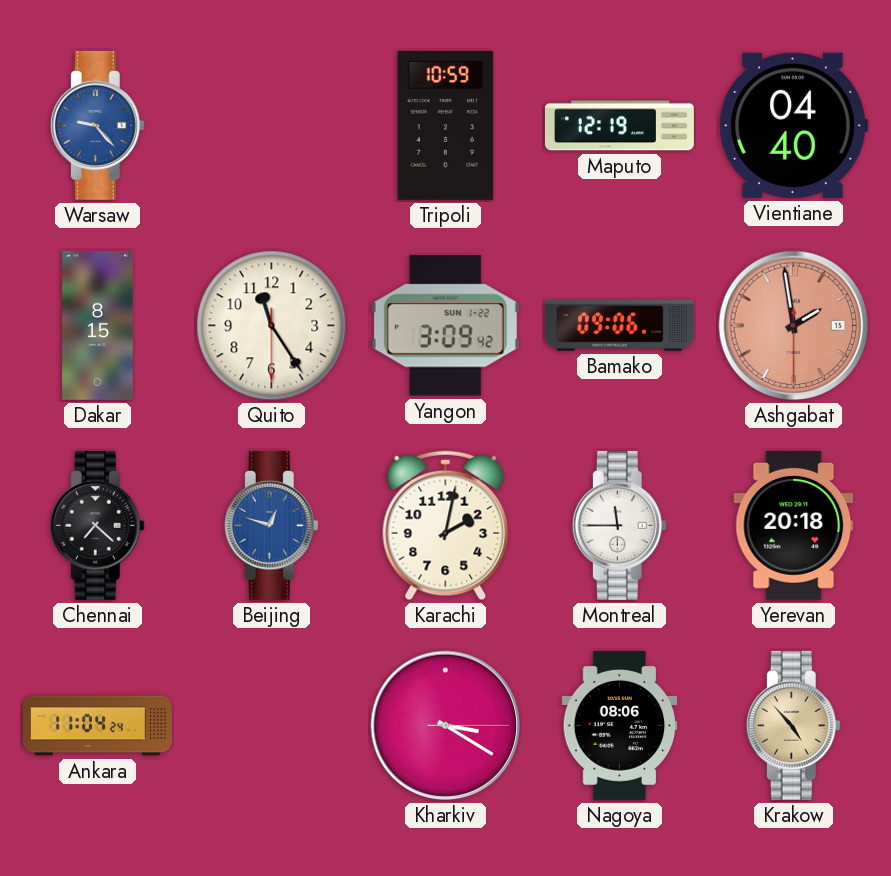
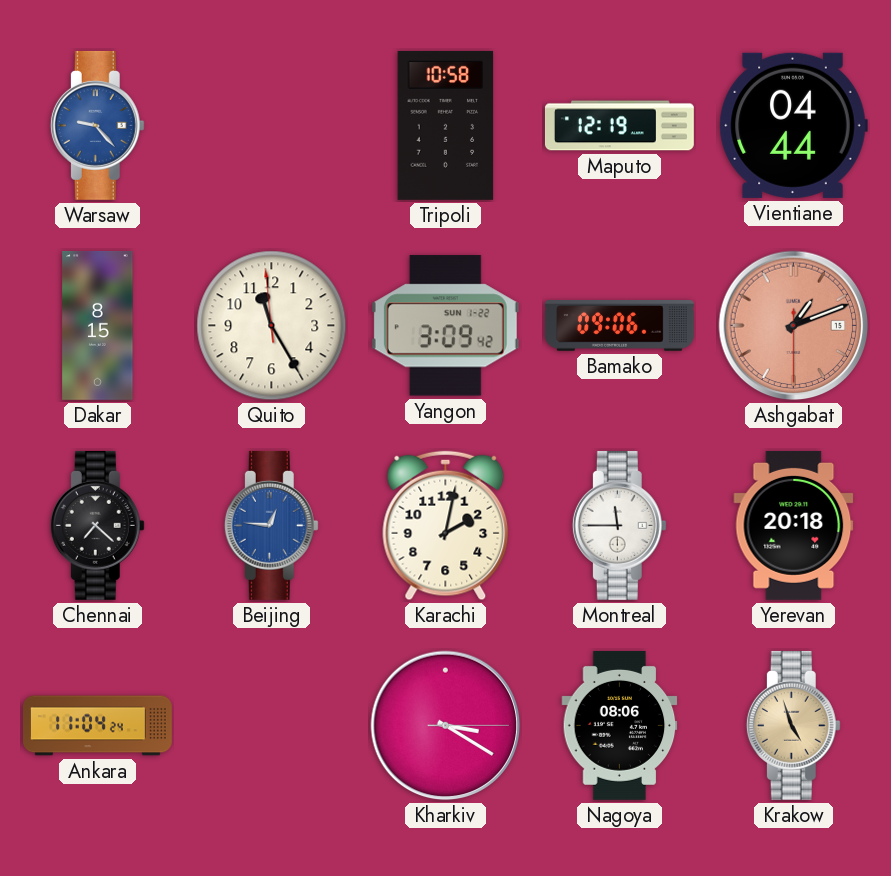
Tripoli: 10:59 -> 10:58
Vientiane: 04:40 -> 04:44
Quito: 11:24:30 -> 11:24:59
Ashgabat: 1:58 -> 1:11
Beijing: 12:48 -> 12:46
Krakow: 4:53 -> 4:57
